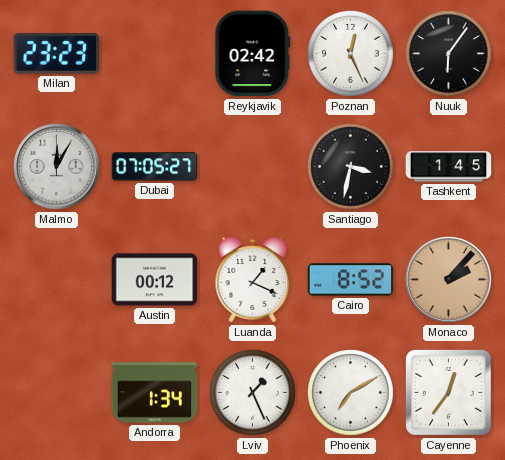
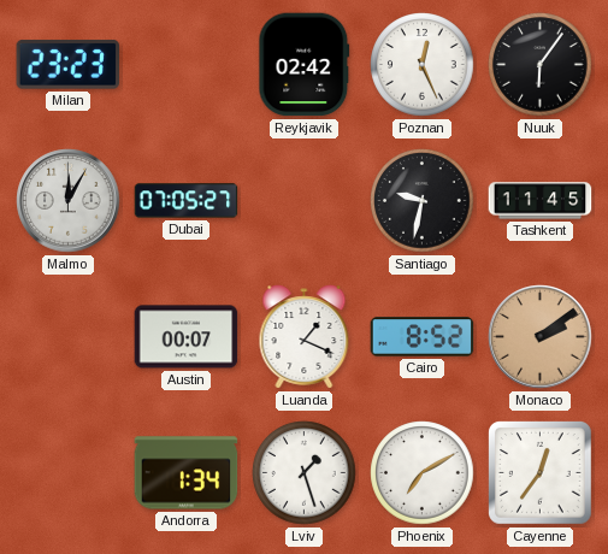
Santiago: 3:32 -> 9:32
Tashkent: 1:45 -> 11:45
Austin: 00:12 -> 00:07
Monaco: 2:07 -> 2:09
Lviv: 1:26 -> 1:27
